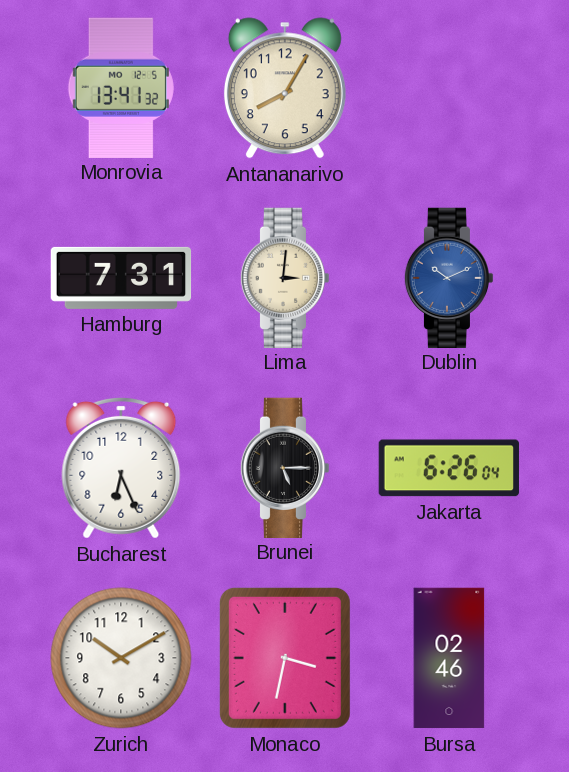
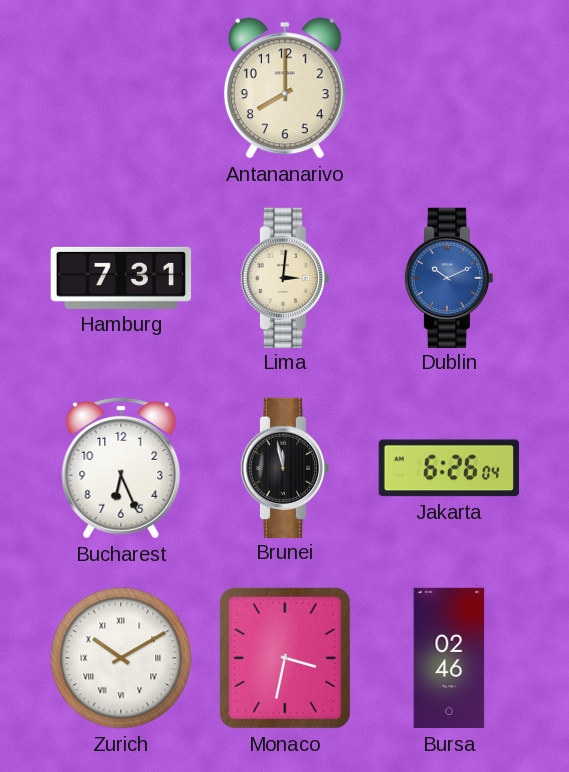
Monrovia: 13:41 -> none
Antananarivo: 8:05 -> 8:00
Brunei: 5:15 -> 11:58
Zurich numerals: Arabic -> Roman
